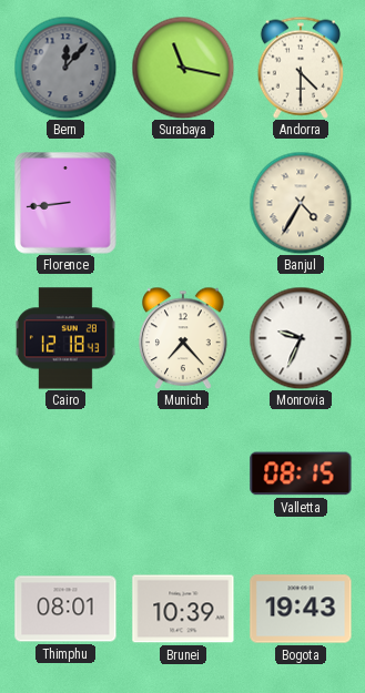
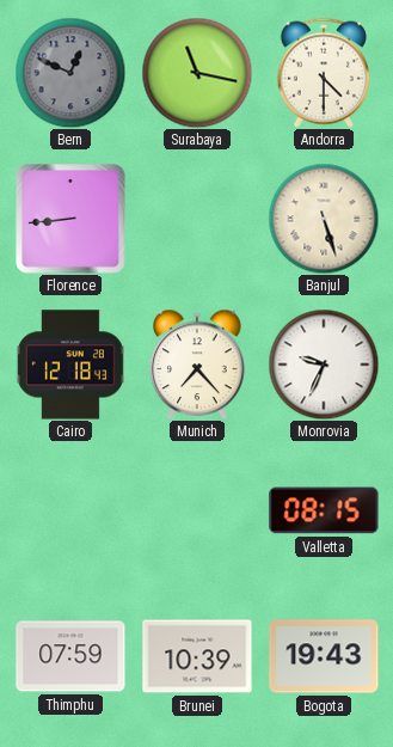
Bern: 12:07 -> 12:49
Banjul: 4:35 -> 5:27
Thimphu: 08:01 -> 07:59
